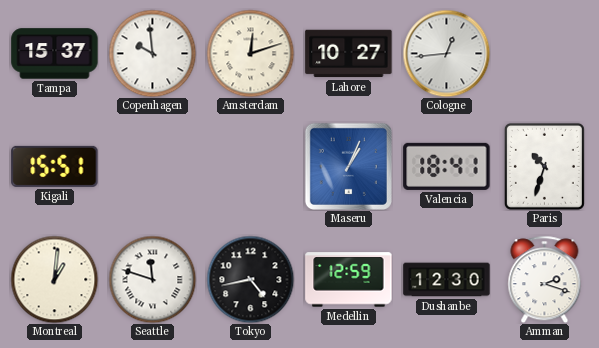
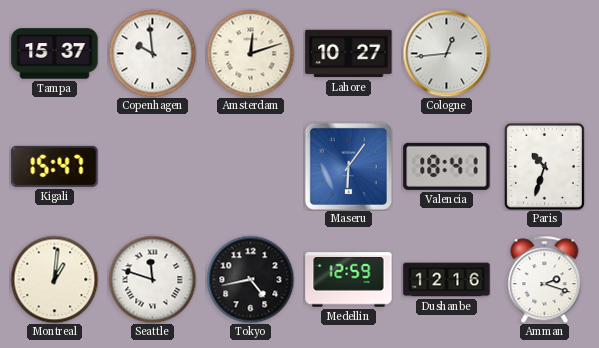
Kigali: 15:51 -> 15:47
Maseru: 1:04 -> 6:06
Dushanbe: 12:30 -> 12:16
